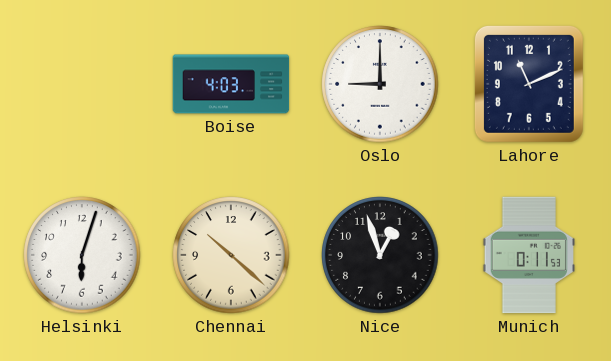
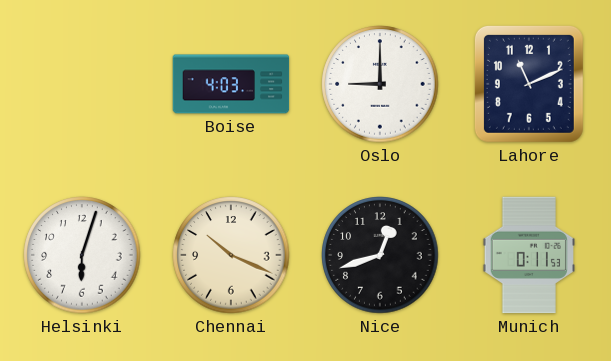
Chennai: 10:22 -> 10:19
Nice: 12:57 -> 12:42
